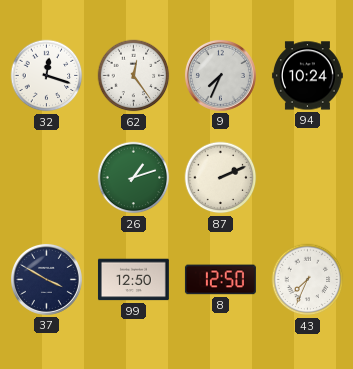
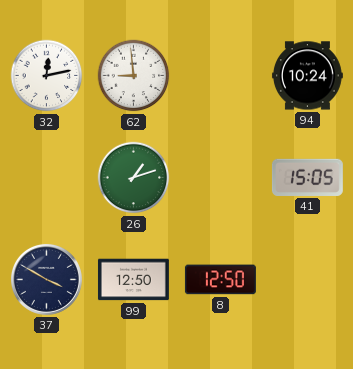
32: 12:18 -> 12:13
62: 12:24 -> 8:59
9: 7:34 -> none
87: 2:11 -> none
41: none -> 15:05
43: 7:34 -> none
